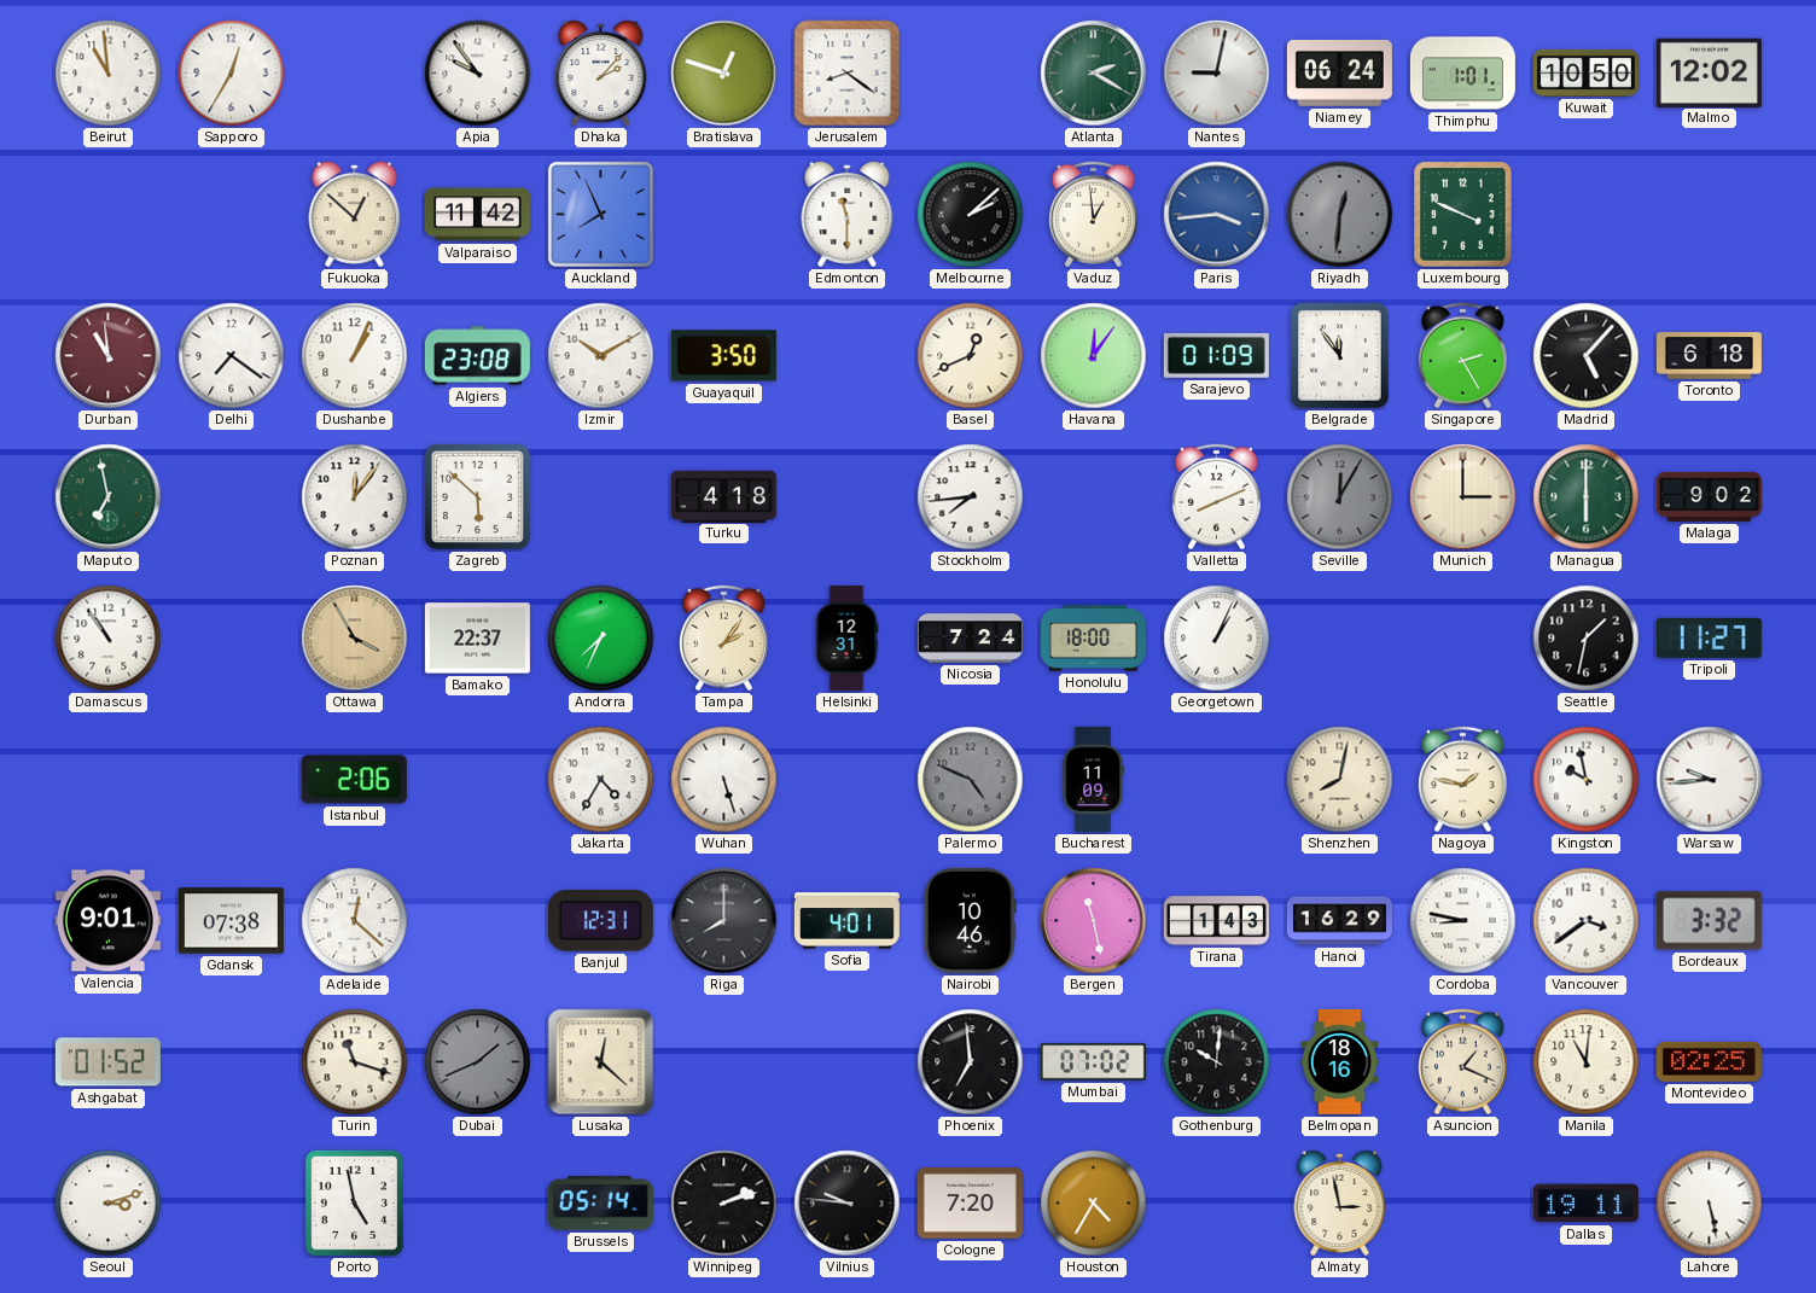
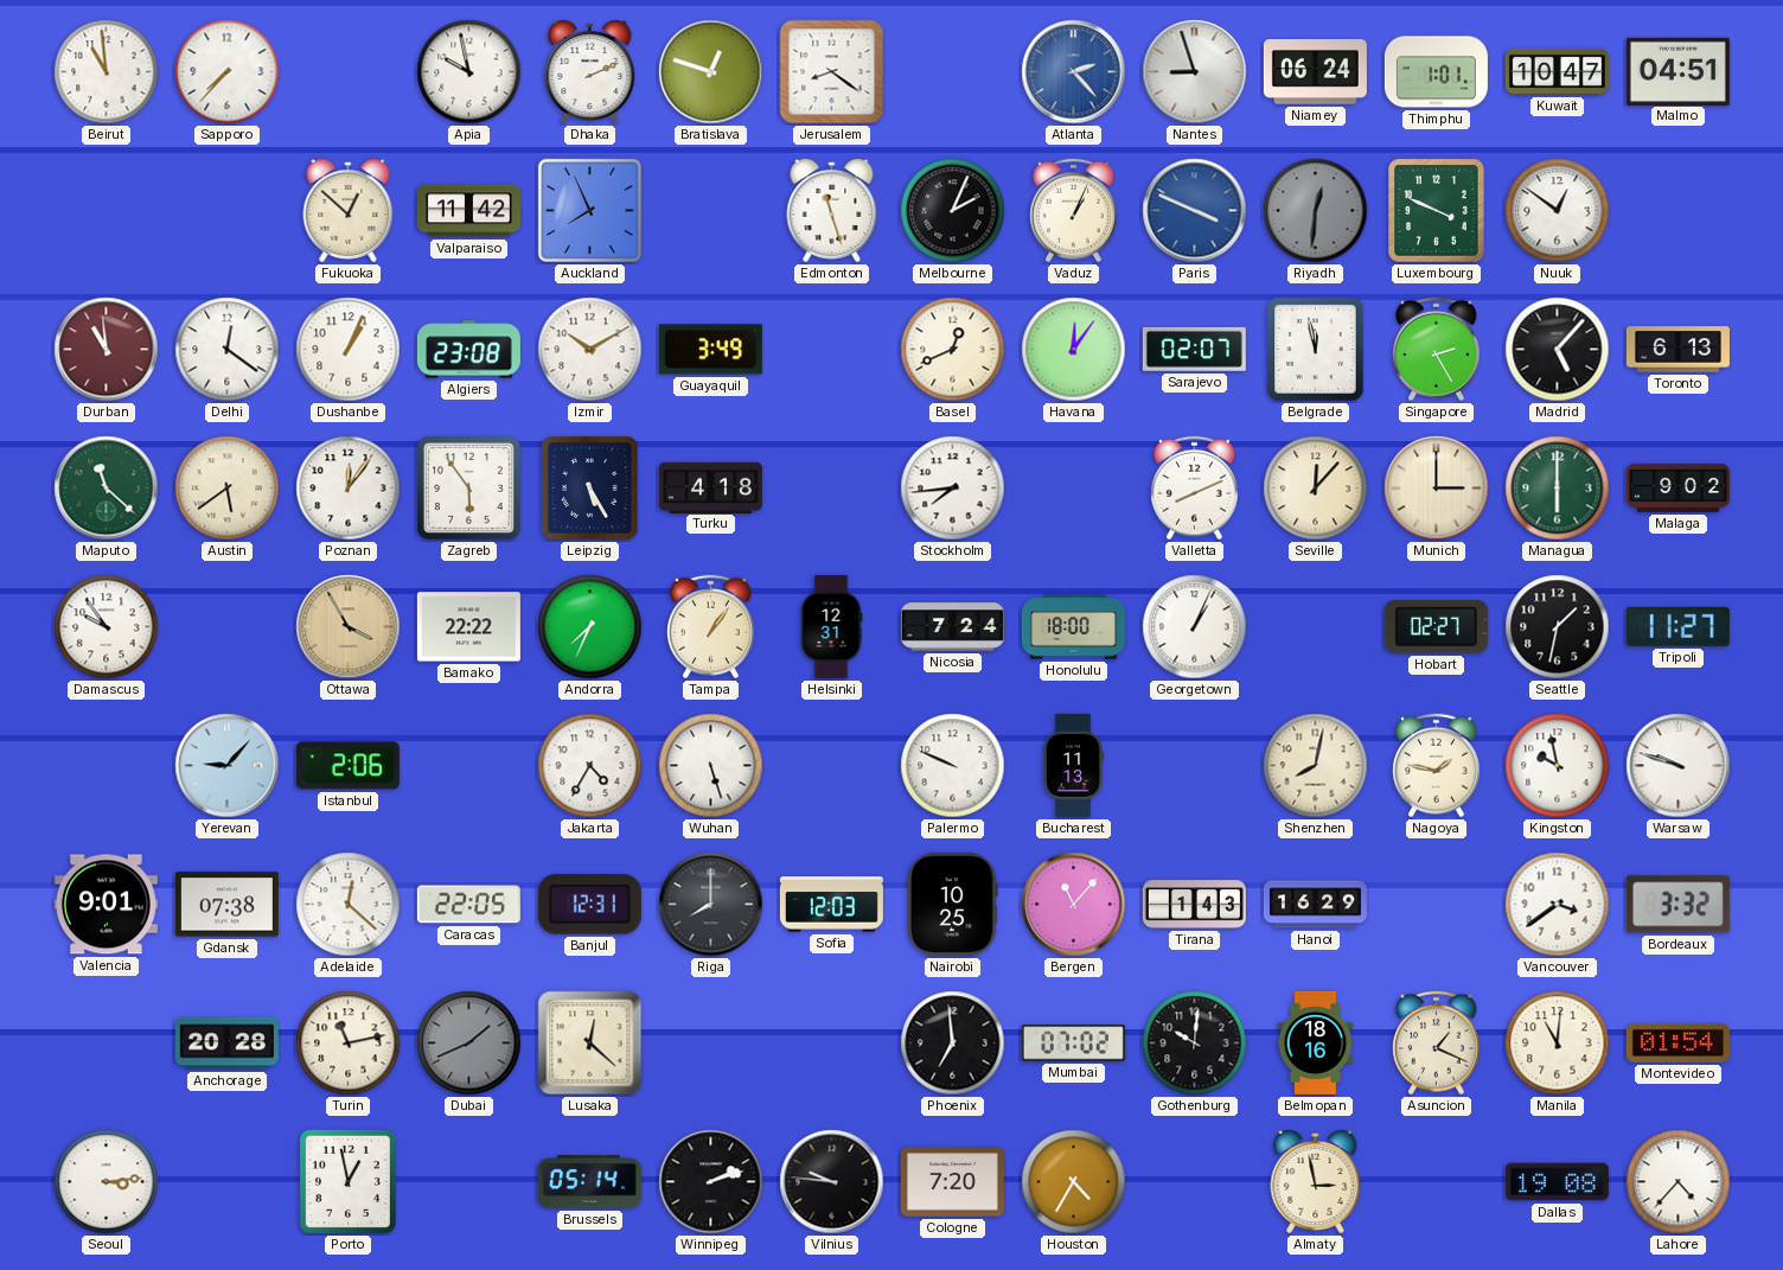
Sapporo: 12:35 -> 7:37
Apia: 9:54 -> 9:58
Dhaka: 2:07 -> 2:11
Atlanta: 2:20 -> 2:23
Atlanta dial: green -> blue
Nantes: 9:02 -> 8:57
Kuwait: 10:50 -> 10:47
Malmo: 12:02 -> 04:51
Edmonton: 11:30 -> 11:27
Melbourne: 2:08 -> 2:04
Vaduz: 12:59 -> 1:04
Paris: 3:44 -> 3:49
Nuuk: none -> 12:51
Delhi: 7:21 -> 12:21
Guayaquil: 3:50 -> 3:49
Sarajevo: 01:09 -> 02:07
Belgrade: 11:54 -> 11:58
Toronto: 6:18 -> 6:13
Maputo: 6:58 -> 11:22
Austin: none -> 5:39
Zagreb: 5:52 -> 5:54
Leipzig: none -> 5:25
Seville: 12:05 -> 12:07
Seville dial: grey -> cream
Damascus: 10:54 -> 9:54
Bamako: 22:37 -> 22:22
Tampa: 2:06 -> 1:06
Hobart: none -> 02:27
Yerevan: none -> 9:07
Palermo: 4:49 -> 9:49
Palermo dial: grey -> white
Bucharest: 11:09 -> 11:13
Warsaw: 9:44 -> 9:48
Caracas: none -> 22:05
Sofia: 4:01 -> 12:03
Nairobi: 10:46 -> 10:25
Bergen: 11:28 -> 11:07
Cordoba: 8:47 -> none
Ashgabat: 01:52 -> none
Anchorage: none -> 20:28
Turin: 11:18 -> 11:13
Montevideo: 02:25 -> 01:54
Seoul: 3:12 -> 3:14
Porto: 4:58 -> 12:58
Dallas: 19:11 -> 19:08
Lahore: 5:28 -> 4:37
